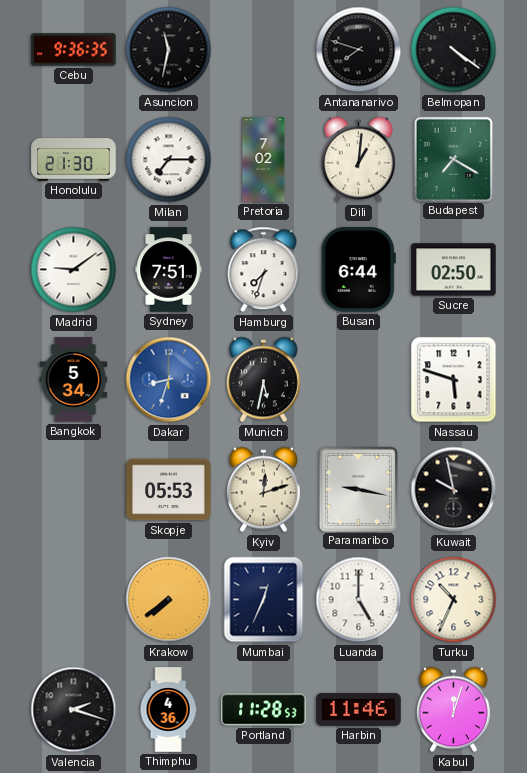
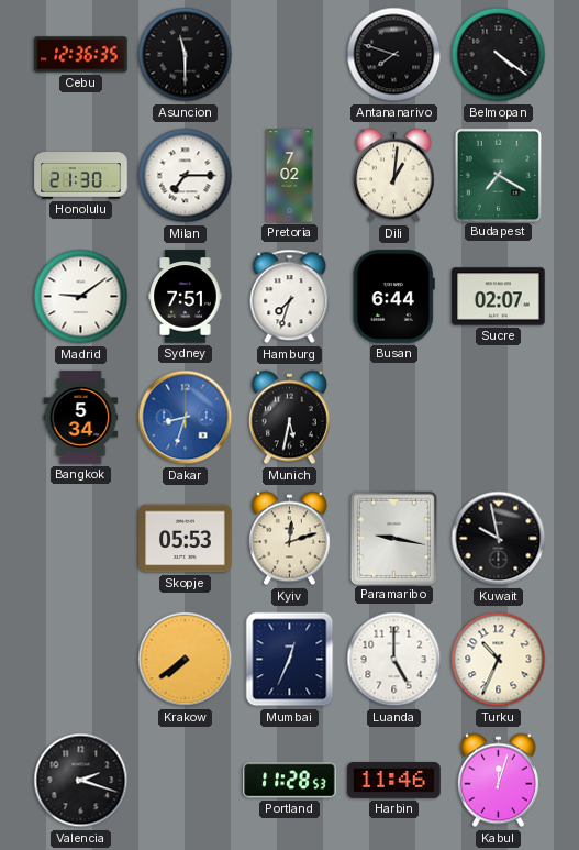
Cebu: 9:36 -> 12:36
Asuncion: 11:32 -> 11:30
Sucre: 02:50 -> 02:07
Nassau: 5:48 -> none
Thimphu: 4:36 -> none
